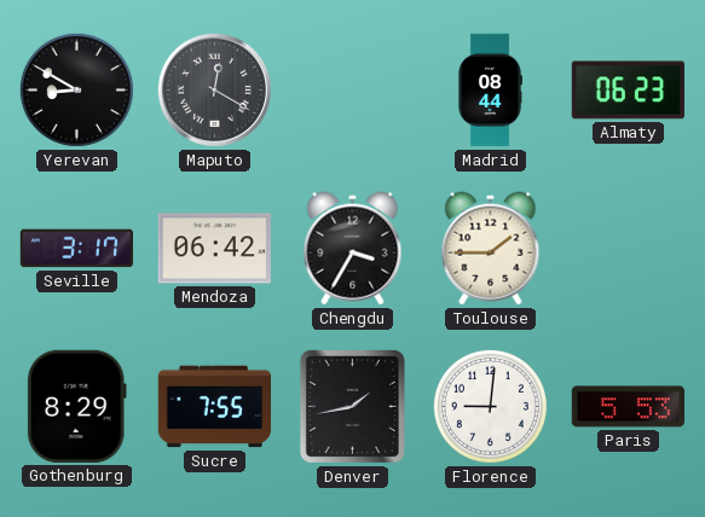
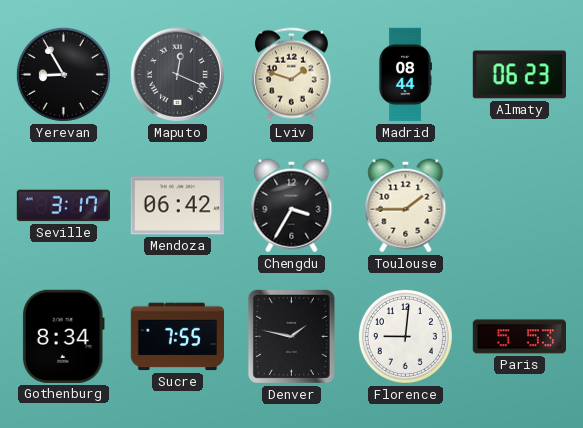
Yerevan: 8:50 -> 8:55
Maputo: 12:20 -> 12:19
Lviv: none -> 1:48
Gothenburg: 8:29 -> 8:34
Denver: 1:43 -> 1:47
